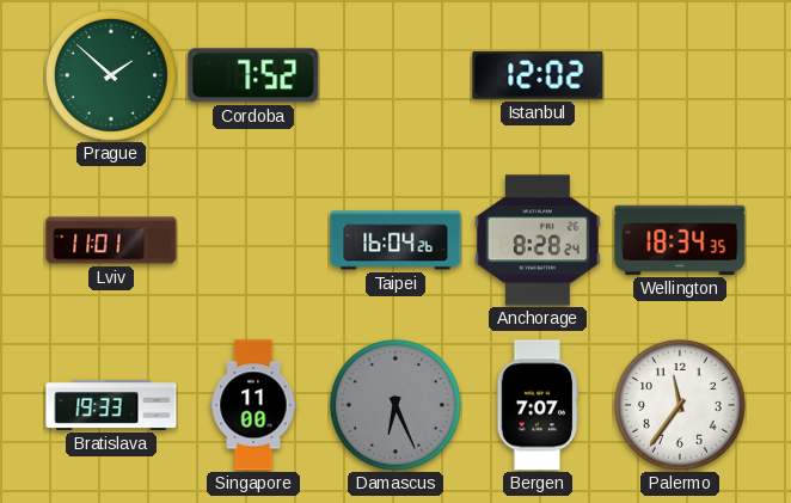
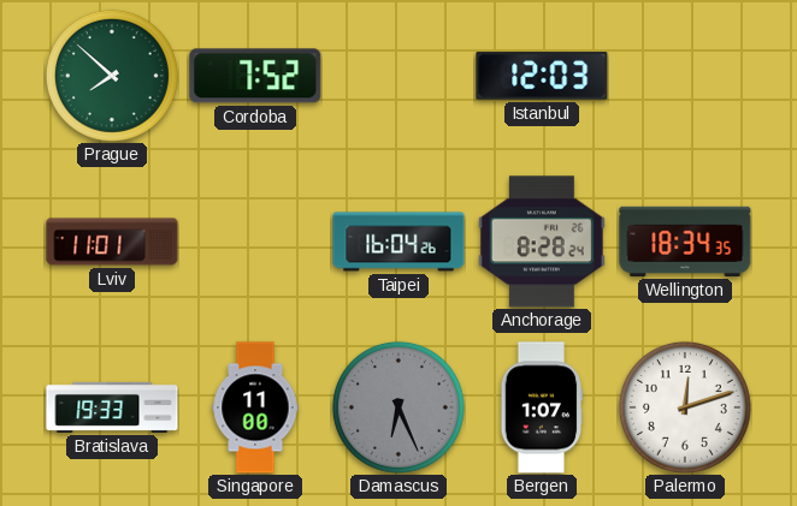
Prague: 1:52 -> 7:52
Istanbul: 12:02 -> 12:03
Bergen: 7:07 -> 1:07
Palermo: 11:36 -> 12:12
